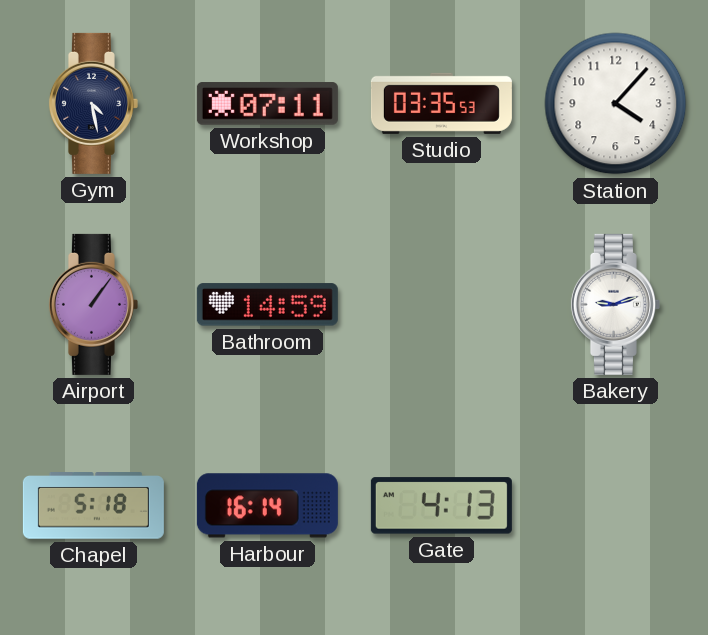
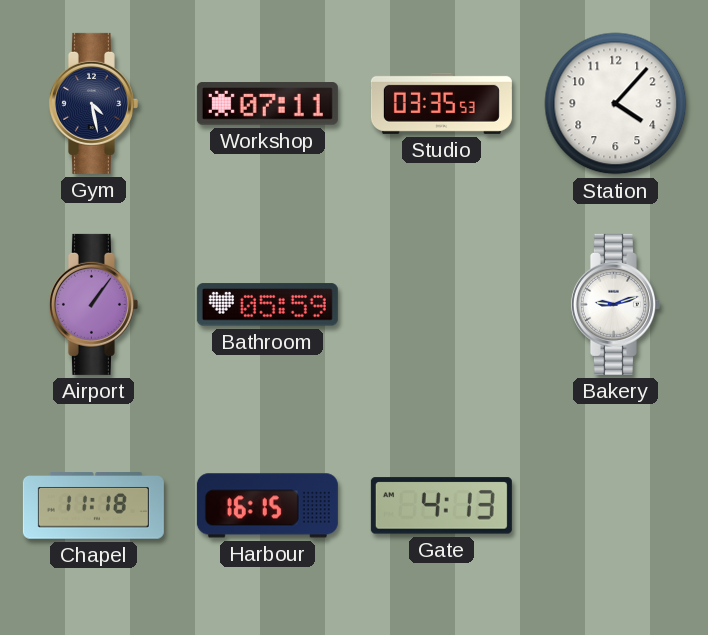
Bathroom: 14:59 -> 05:59
Chapel: 5:18 -> 11:18
Harbour: 16:14 -> 16:15
